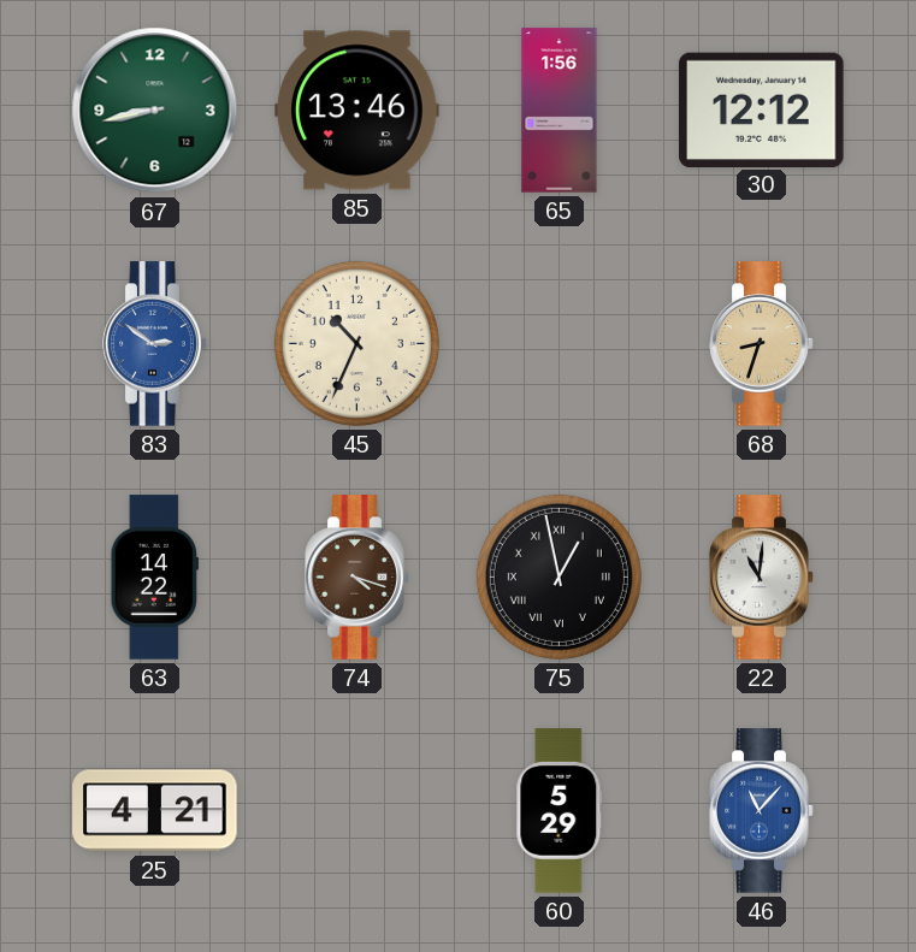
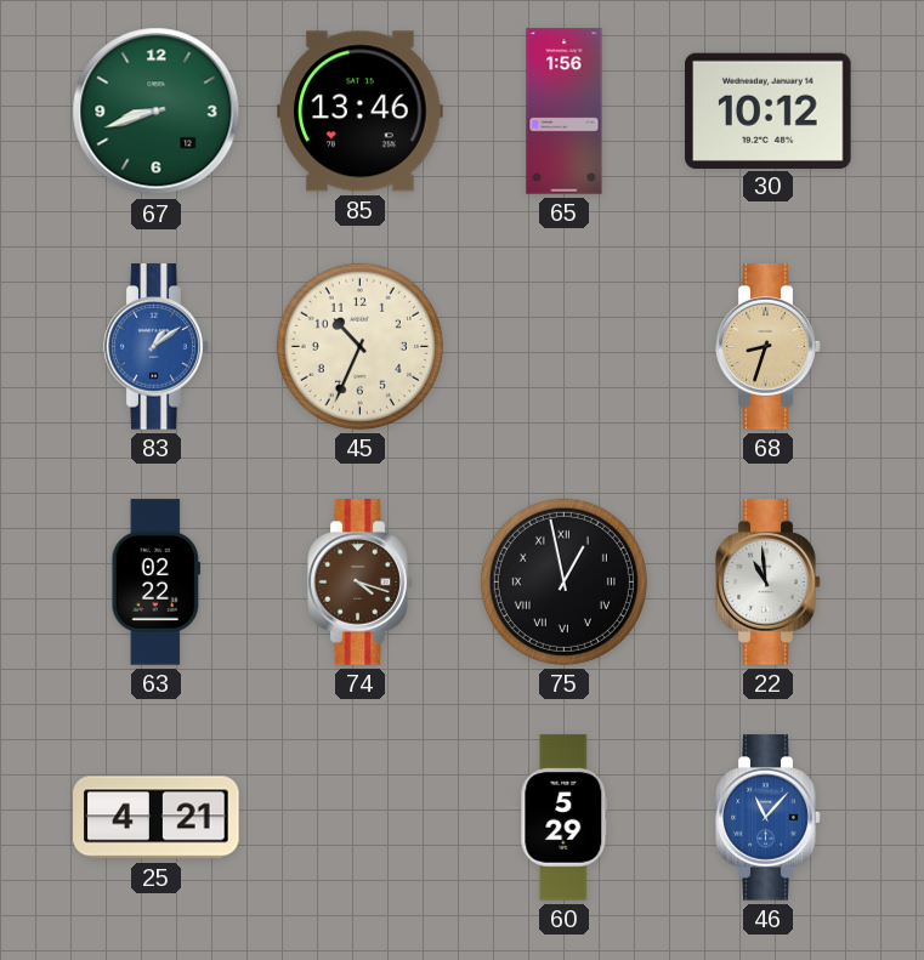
67: 8:43 -> 8:42
30: 12:12 -> 10:12
83: 2:51 -> 1:09
63: 14:22 -> 02:22
22: 11:01 -> 10:59
